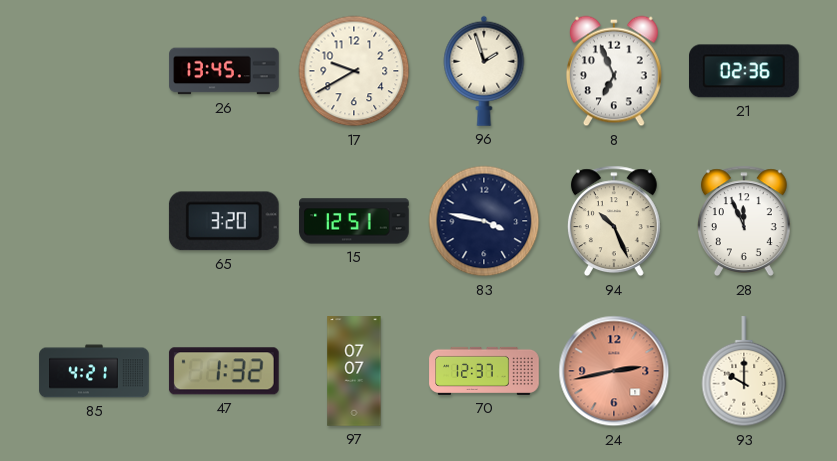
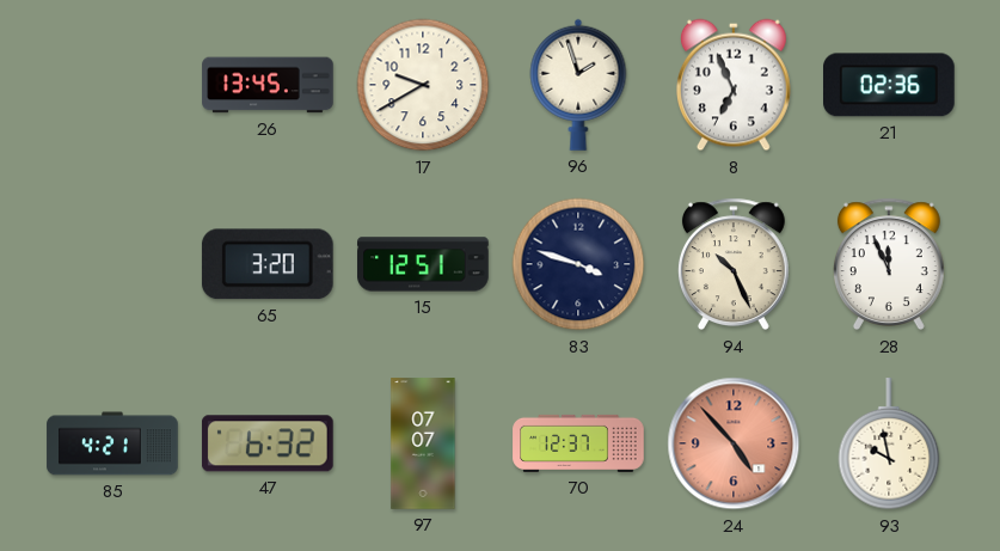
83: 3:47 -> 3:48
47: 1:32 -> 6:32
24: 2:43 -> 4:53
93: 10:00 -> 9:58
